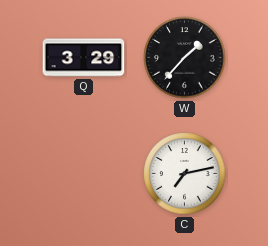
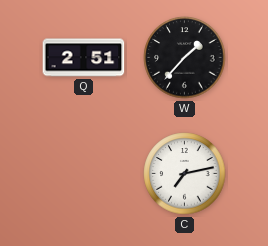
Q: 3:29 -> 2:51
